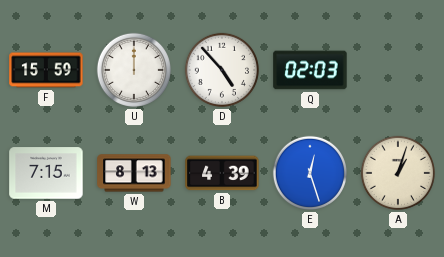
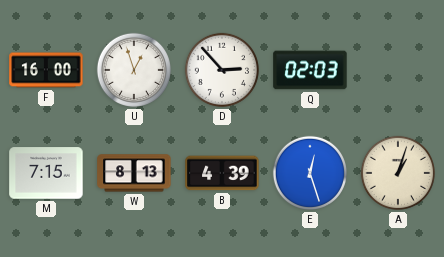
F: 15:59 -> 16:00
U: 12:00 -> 12:57
D: 4:53 -> 2:53
